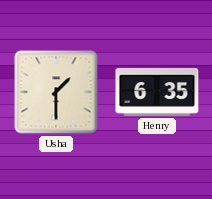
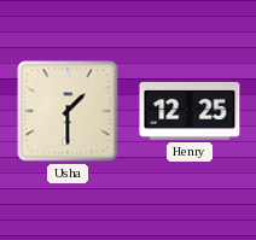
Henry: 6:35 -> 12:25
